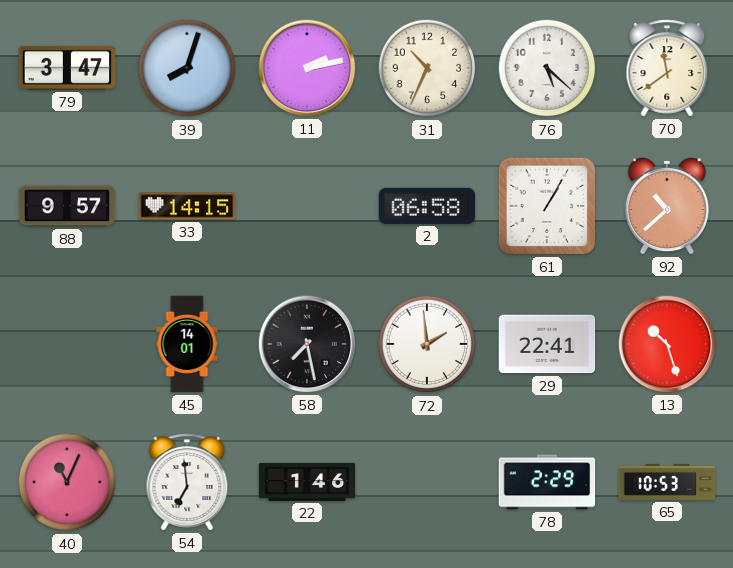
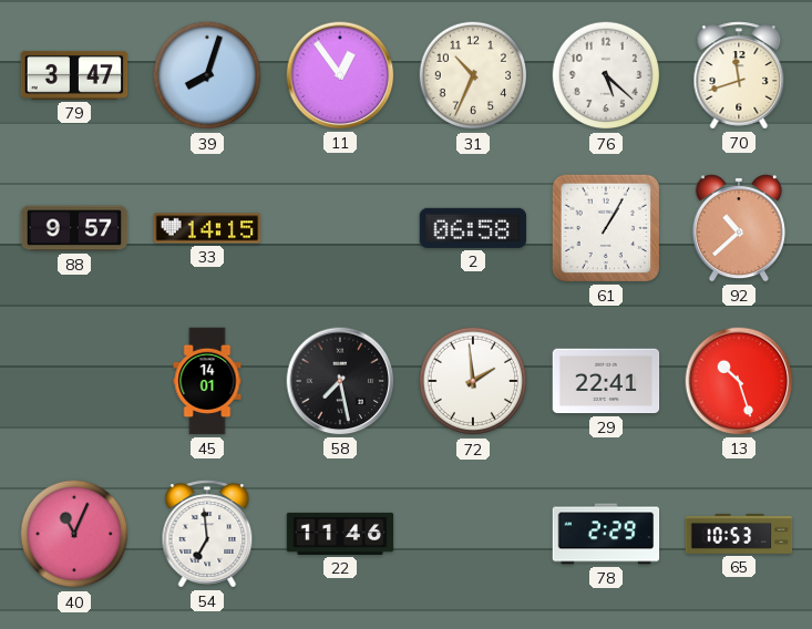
11: 2:13 -> 12:54
70: 11:39 -> 11:42
22: 1:46 -> 11:46
